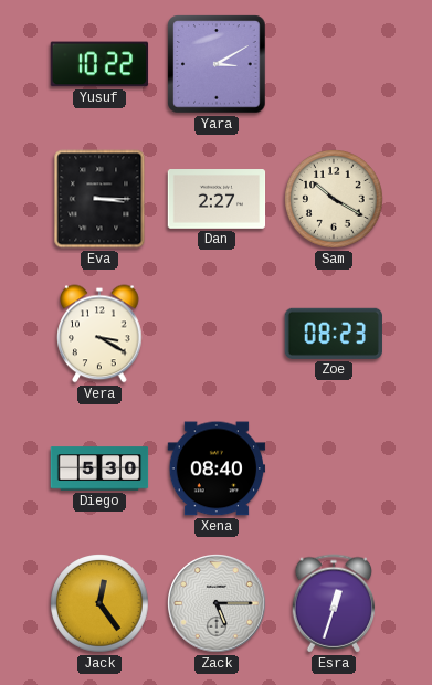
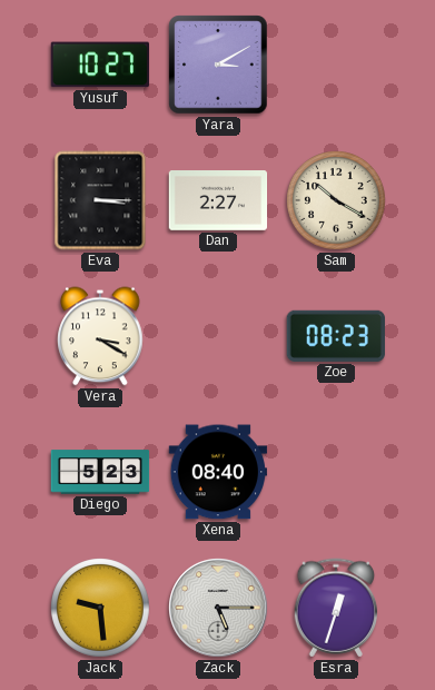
Yusuf: 10:22 -> 10:27
Diego: 5:30 -> 5:23
Jack: 12:24 -> 9:29
